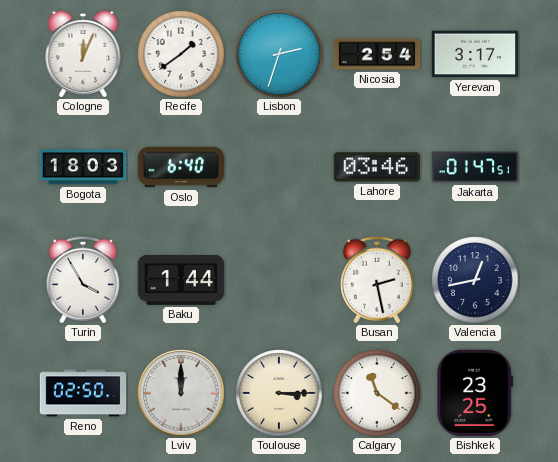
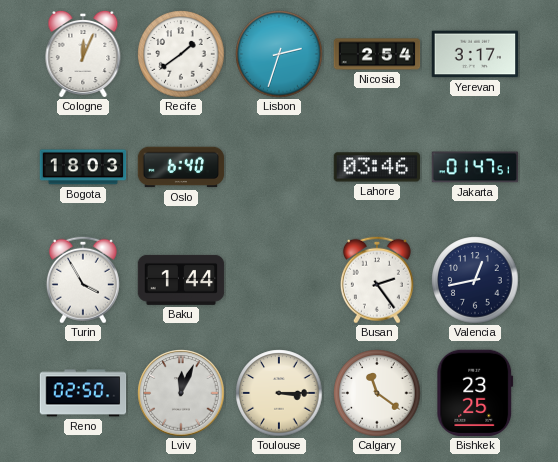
Busan: 2:28 -> 2:24
Lviv: 12:00 -> 12:04
